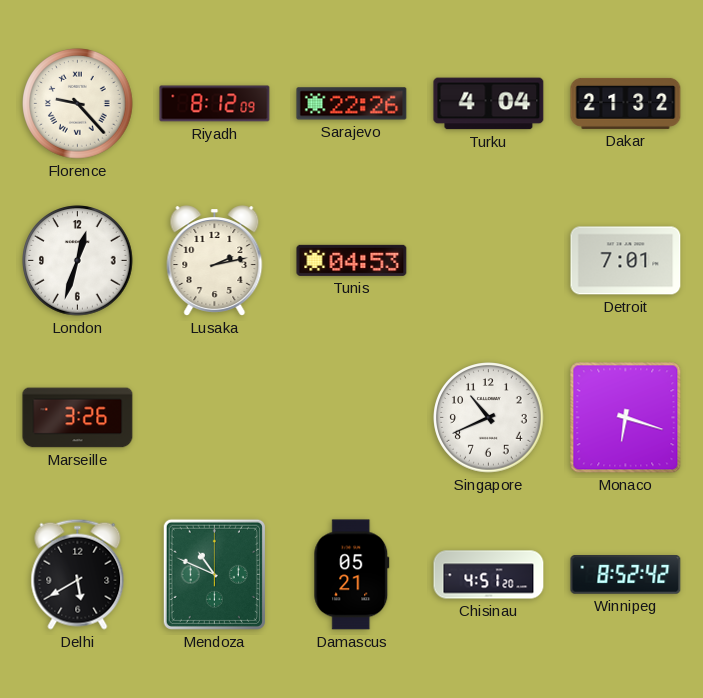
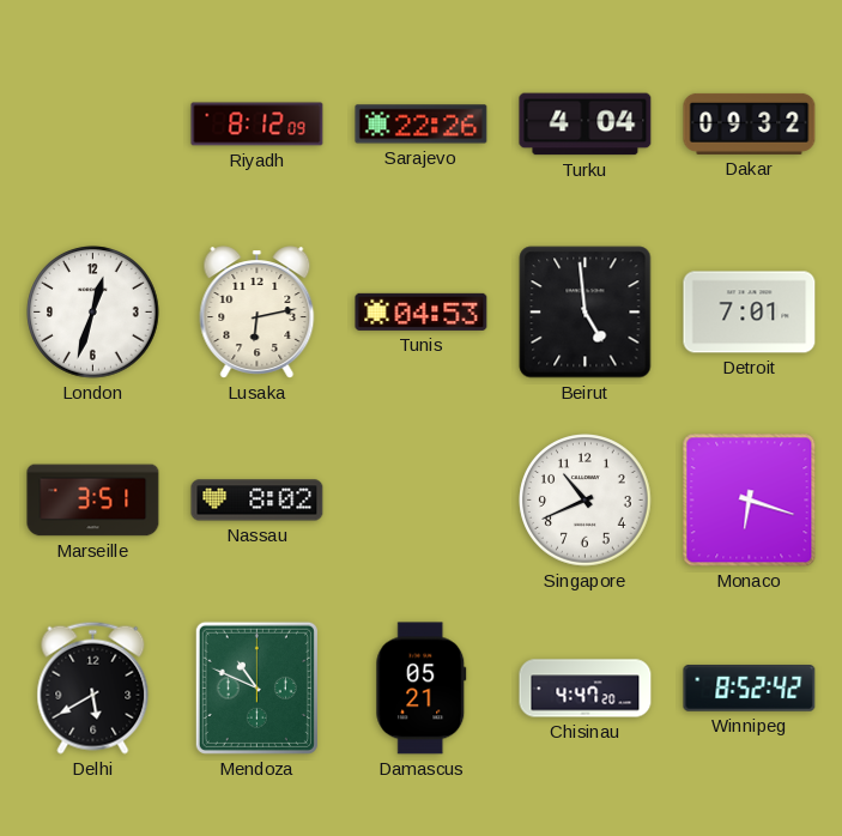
Florence: 9:23 -> none
Dakar: 21:32 -> 09:32
Lusaka: 2:13 -> 6:13
Beirut: none -> 4:59
Marseille: 3:26 -> 3:51
Nassau: none -> 8:02
Chisinau: 4:51 -> 4:47
